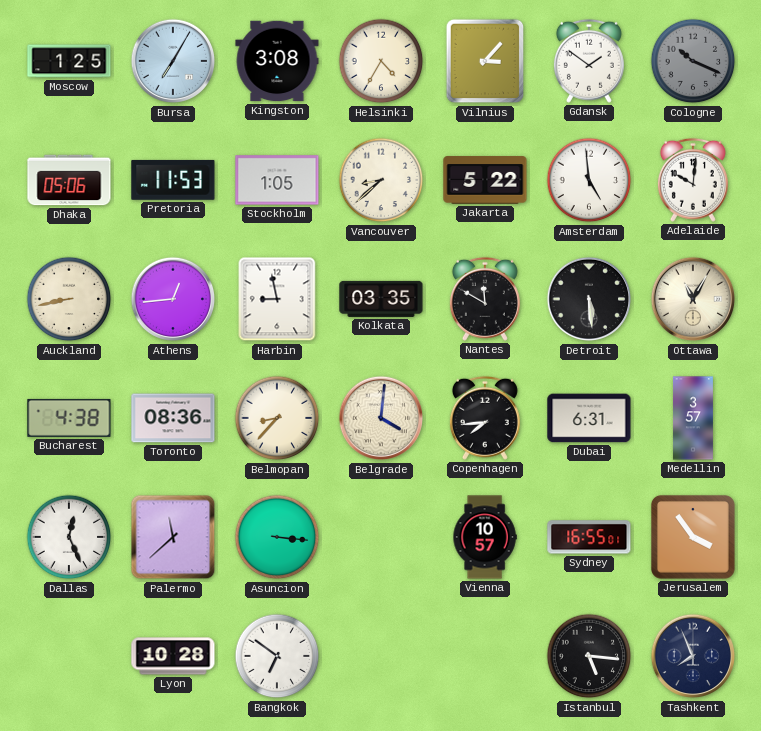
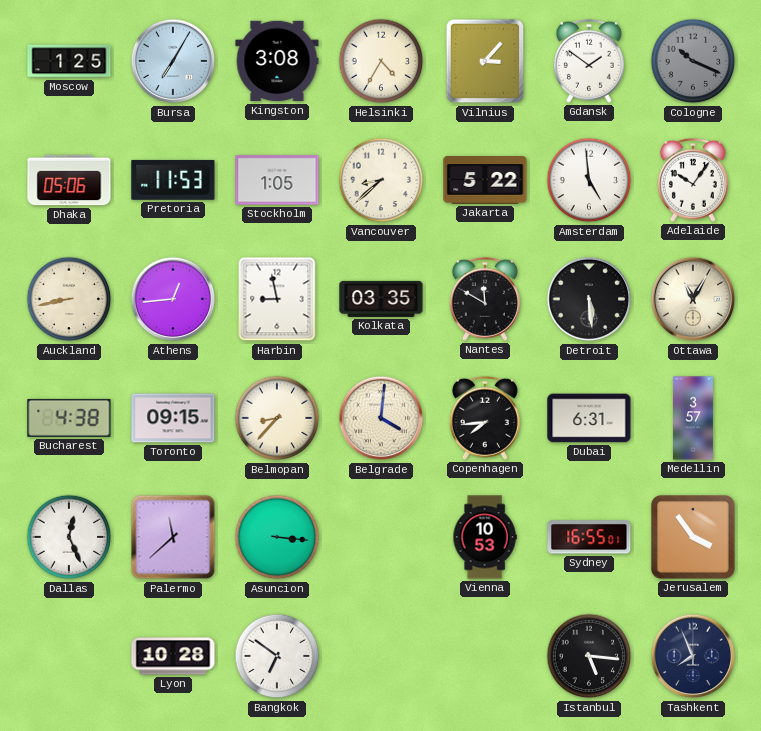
Adelaide: 10:01 -> 10:06
Toronto: 08:36 -> 09:15
Vienna: 10:57 -> 10:53
